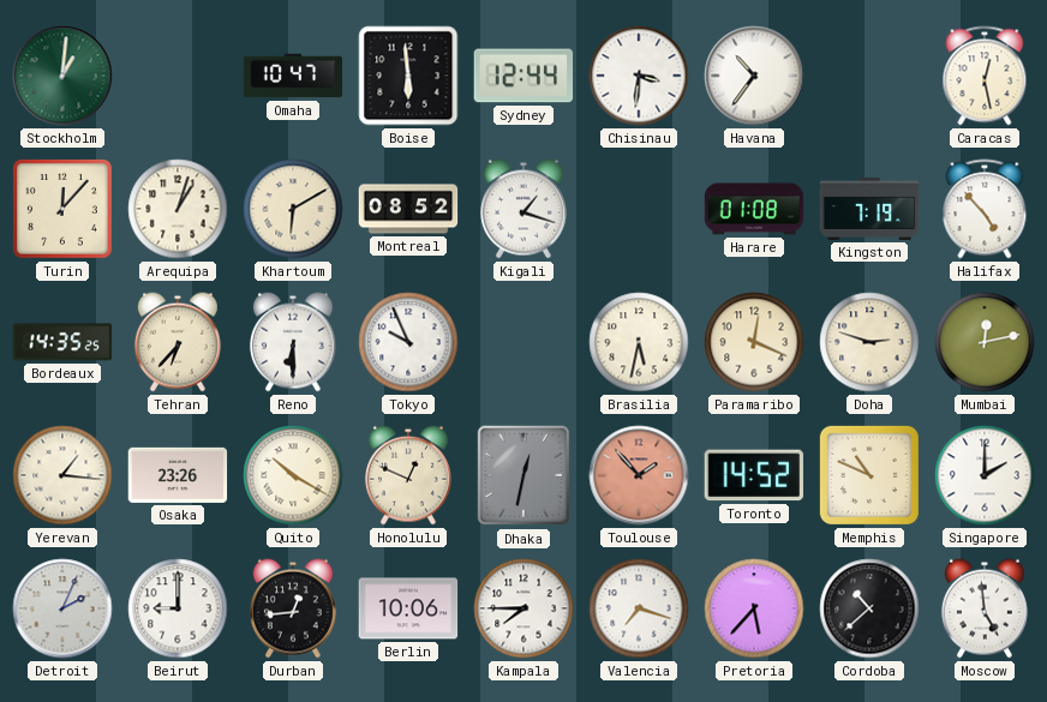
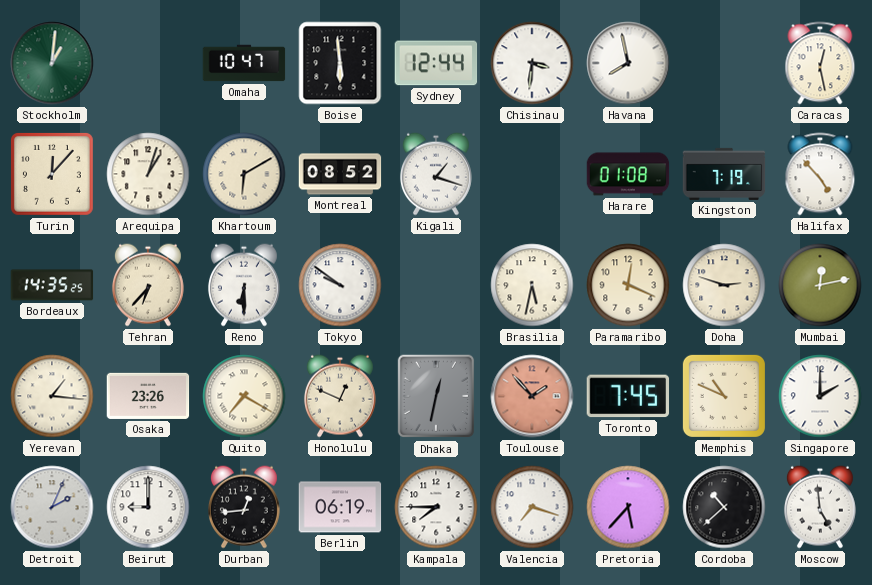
Havana: 10:36 -> 7:58
Tokyo: 9:56 -> 9:51
Quito: 10:20 -> 7:20
Toronto: 14:52 -> 7:45
Berlin: 10:06 -> 06:19
